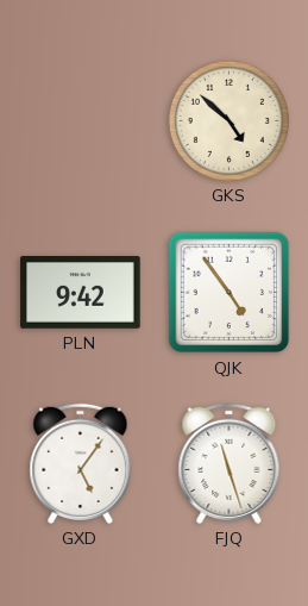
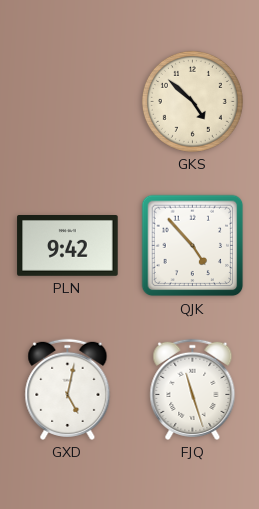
QJK: 4:54 -> 4:53
GXD: 5:06 -> 5:02
